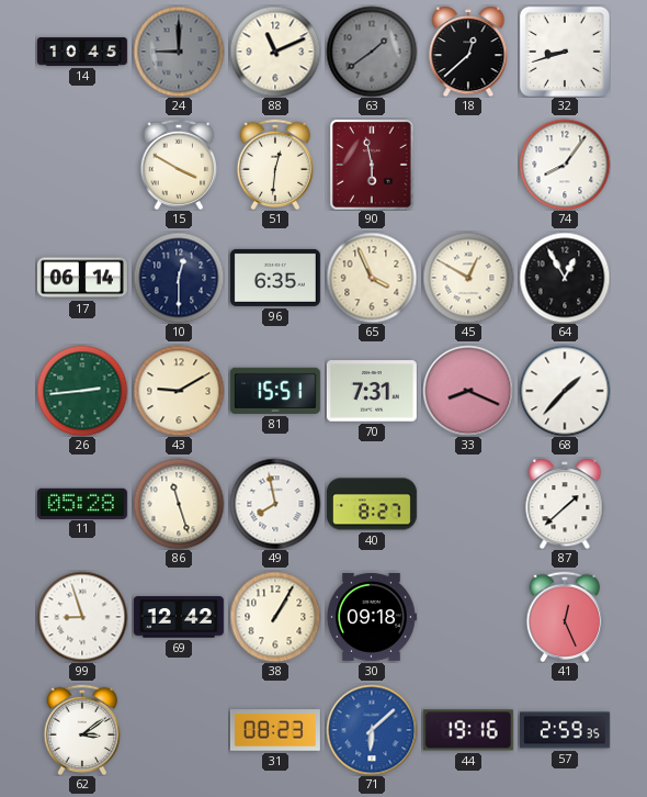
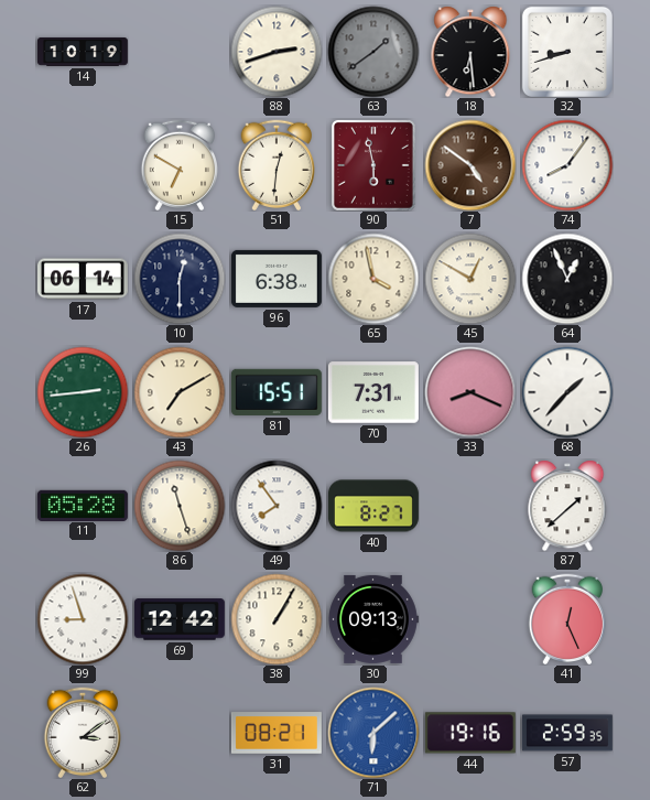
14: 10:45 -> 10:19
24: 9:00 -> none
88: 11:11 -> 2:42
18: 12:38 -> 6:29
15: 3:50 -> 6:50
7: none -> 4:51
96: 6:35 -> 6:38
65: 3:56 -> 3:58
64: 12:55 -> 12:56
43: 9:10 -> 7:10
49: 7:58 -> 7:54
30: 09:18 -> 09:13
31: 08:23 -> 08:21
